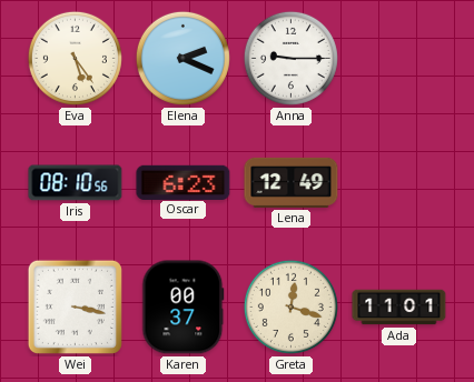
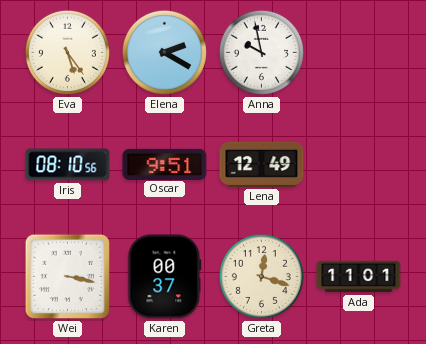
Elena: 2:19 -> 2:20
Anna: 9:15 -> 9:58
Oscar: 6:23 -> 9:51
